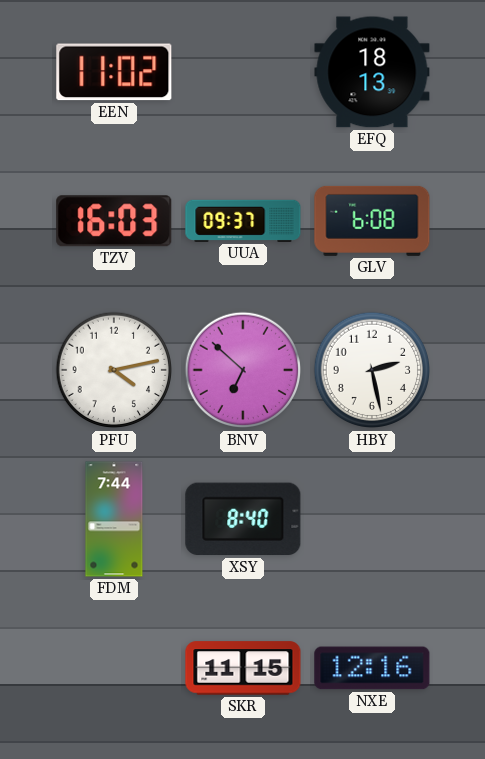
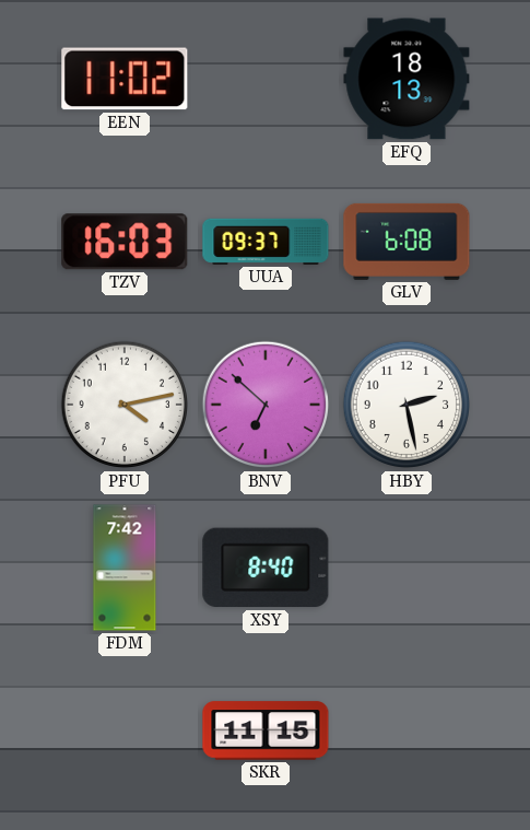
FDM: 7:44 -> 7:42
NXE: 12:16 -> none
